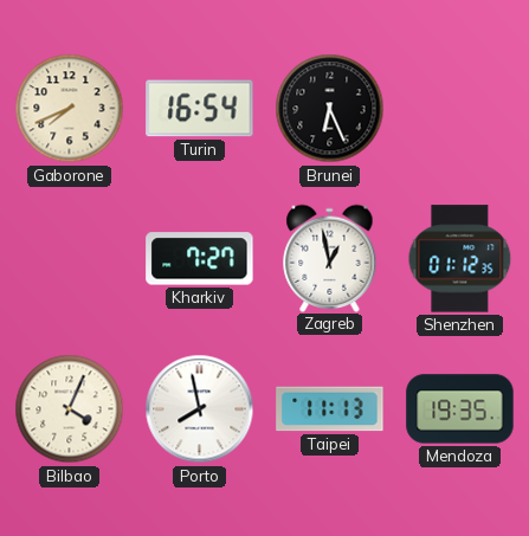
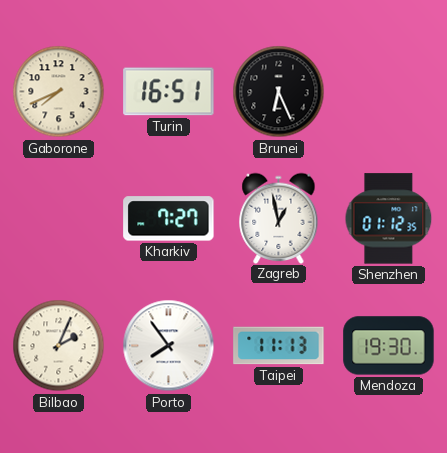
Turin: 16:54 -> 16:51
Bilbao: 4:04 -> 2:04
Porto: 7:58 -> 7:54
Mendoza: 19:35 -> 19:30
